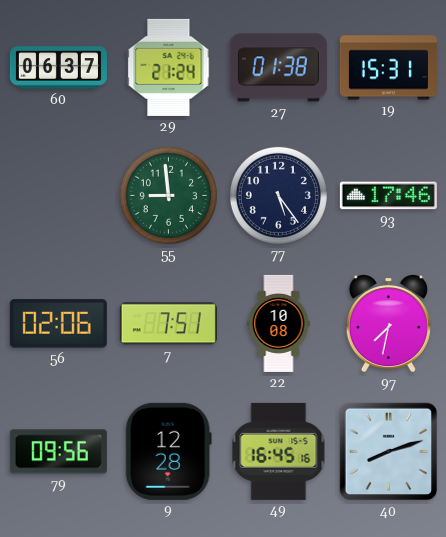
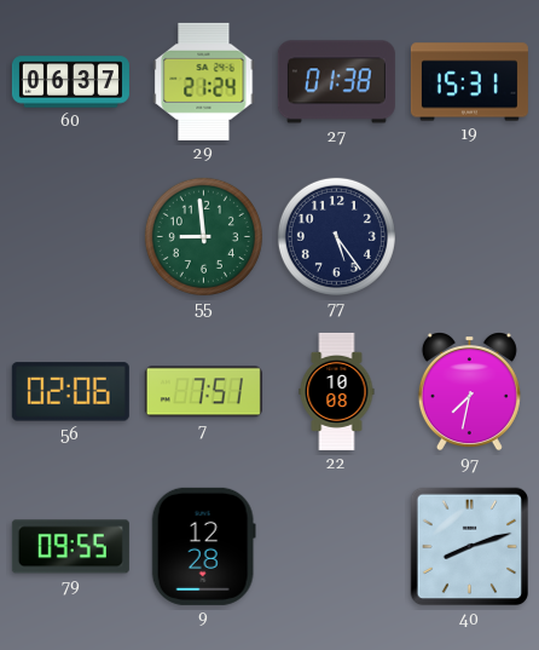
93: 17:46 -> none
79: 09:56 -> 09:55
49: 16:45 -> none
